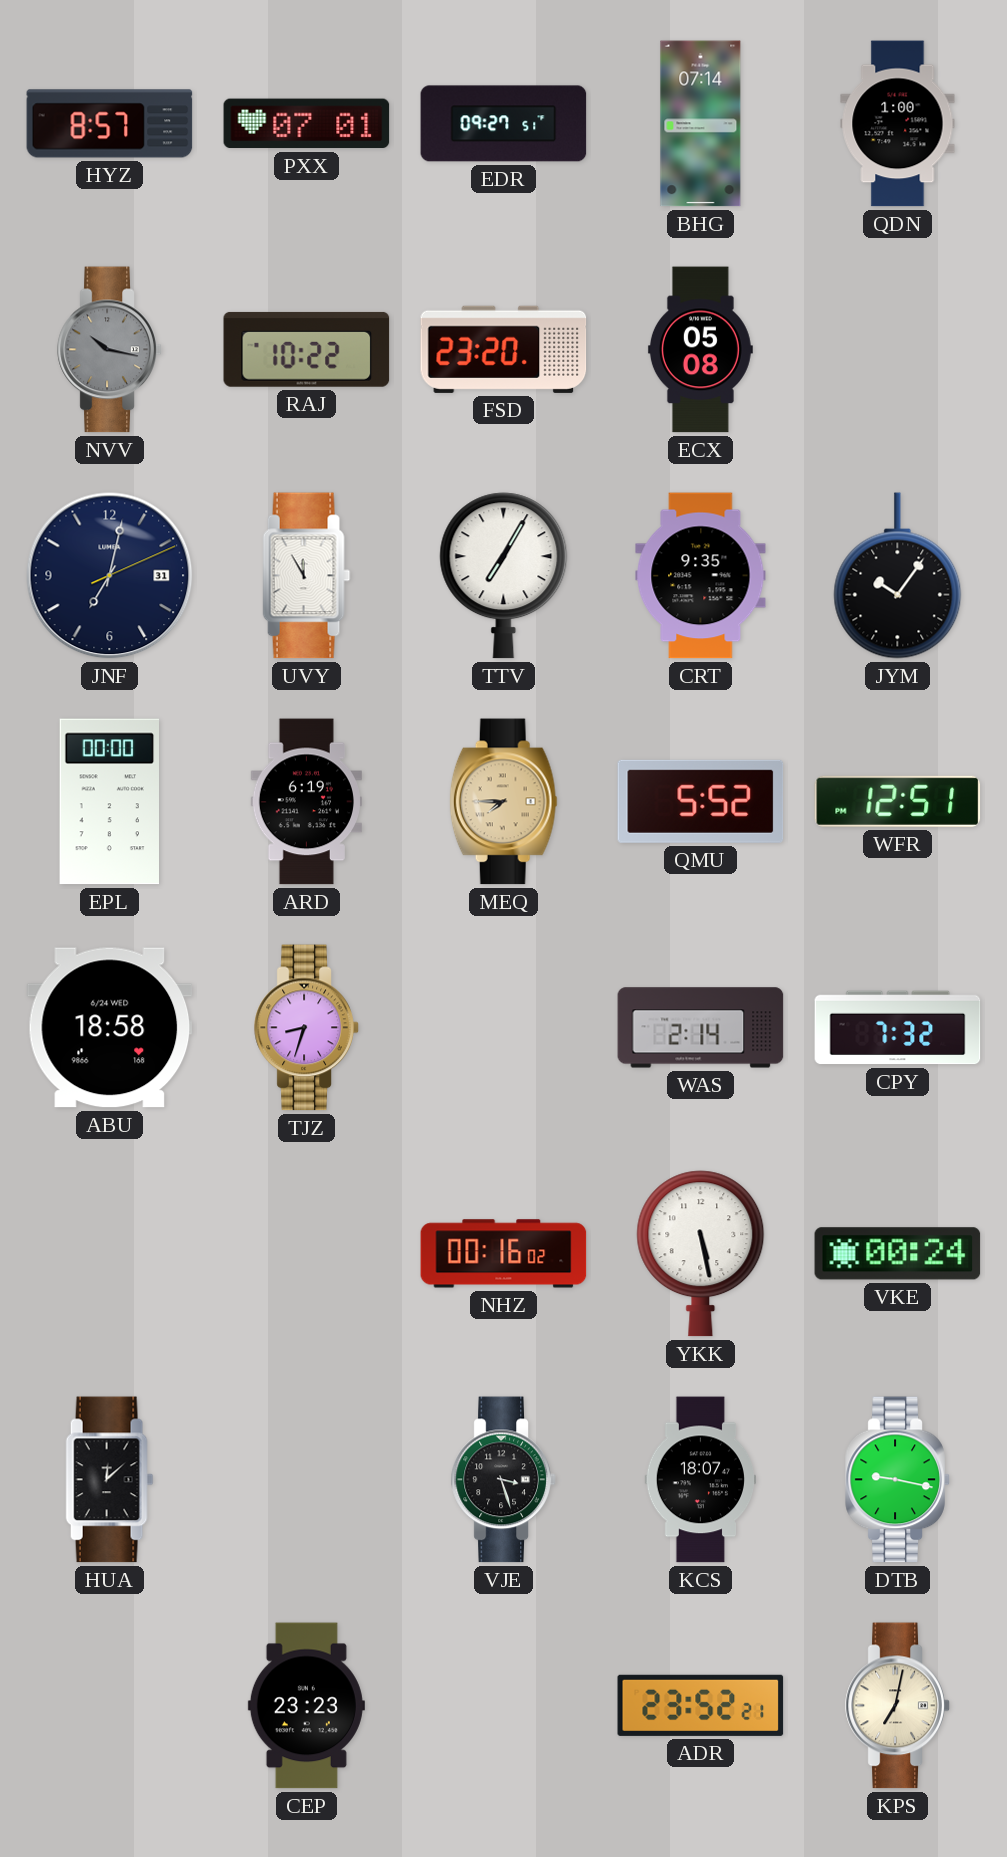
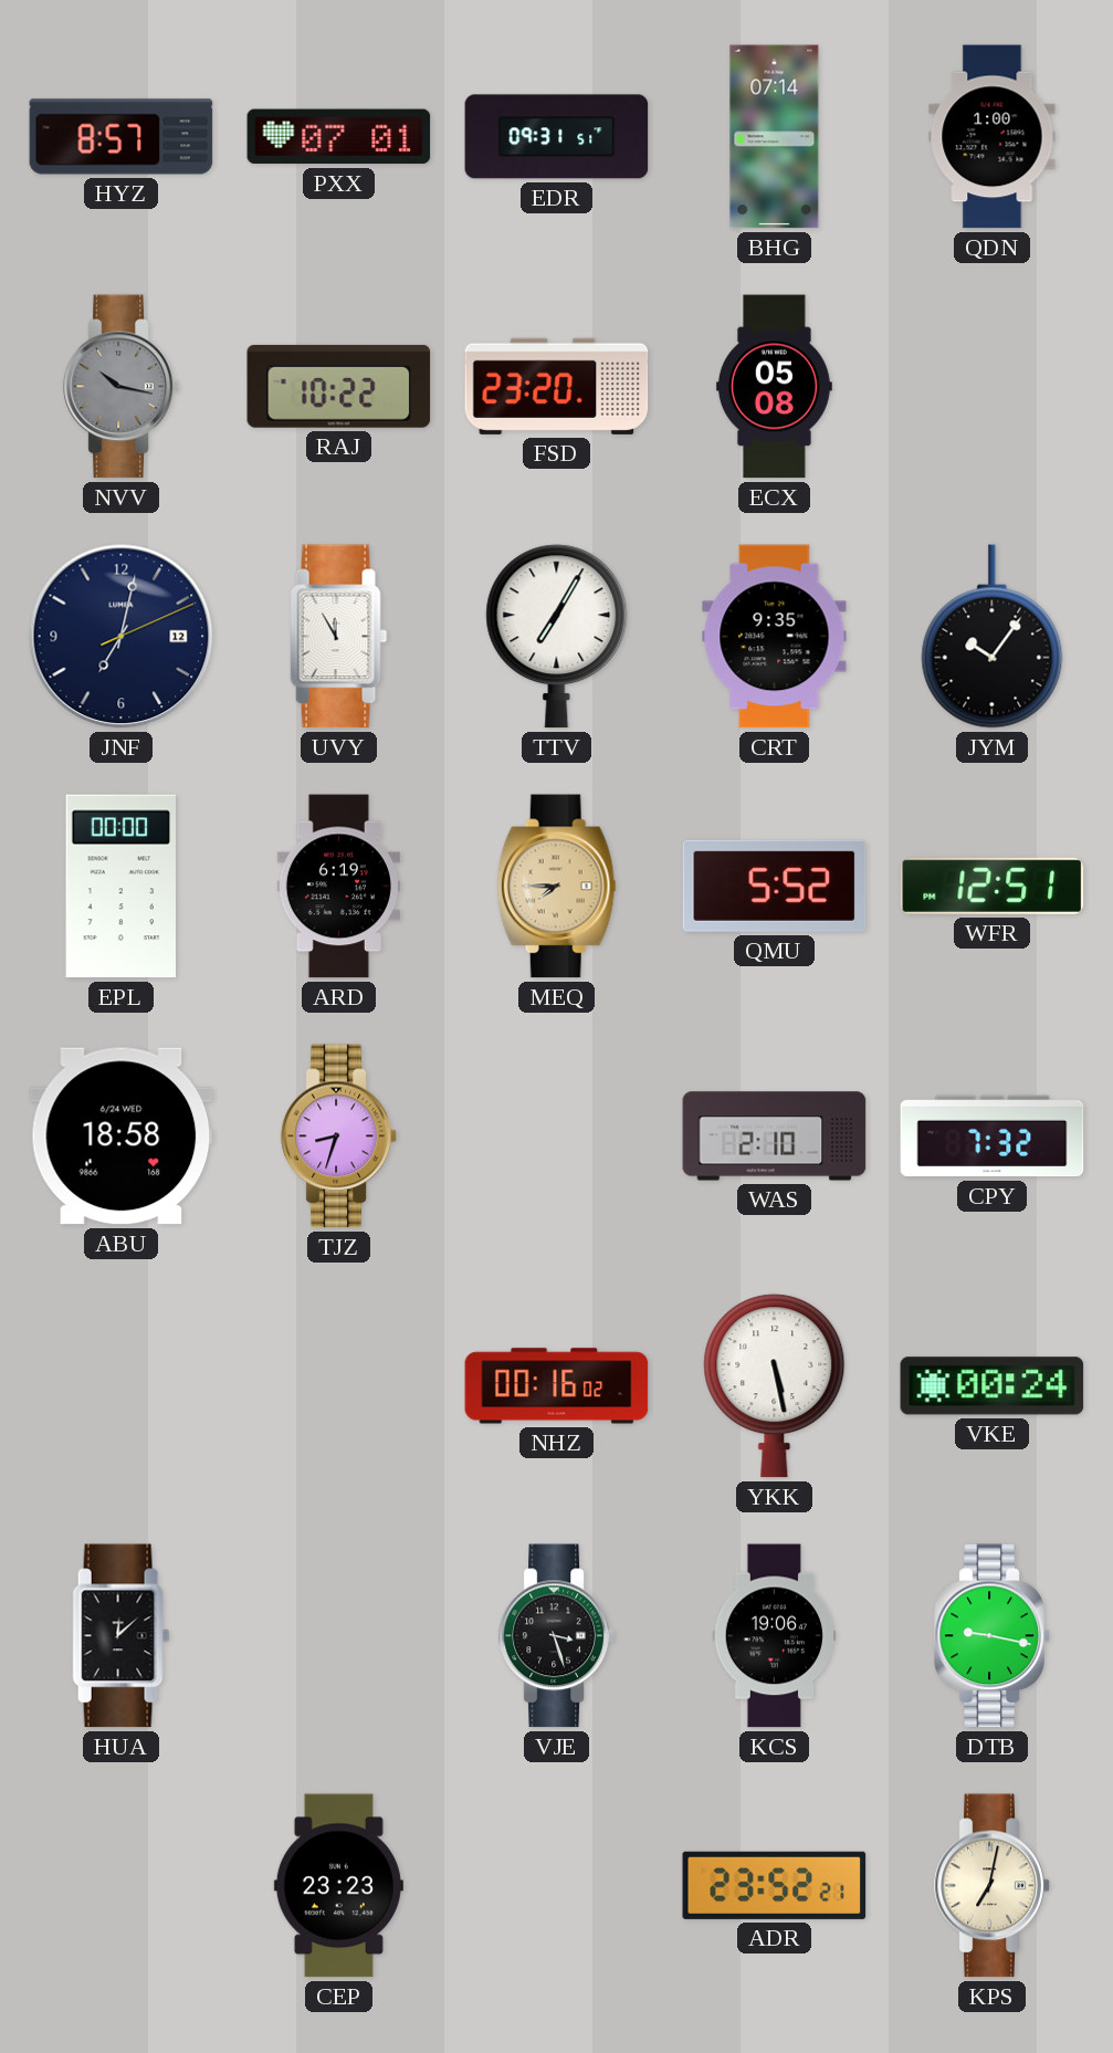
EDR: 09:27 -> 09:31
JNF date: 31 -> 12
WAS: 2:14 -> 2:10
KCS: 18:07 -> 19:06
